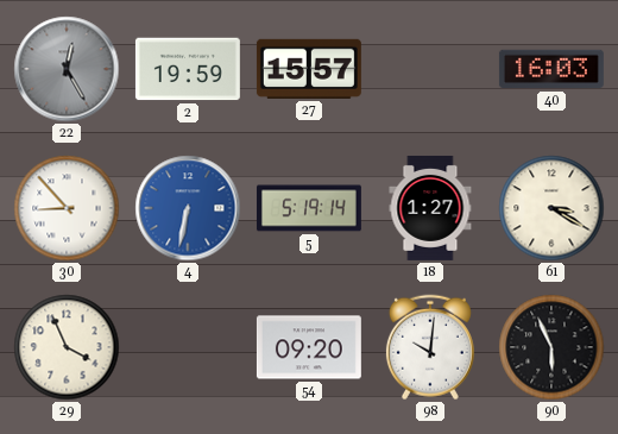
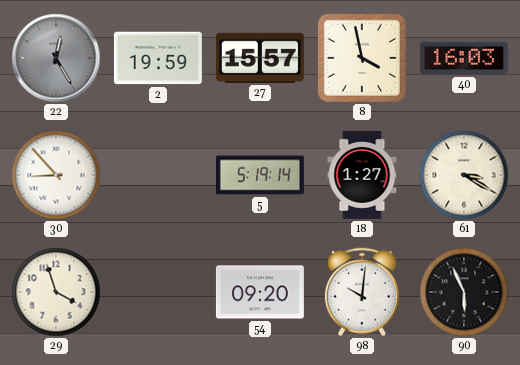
8: none -> 3:58
4: 6:32 -> none
29: 3:56 -> 3:57
